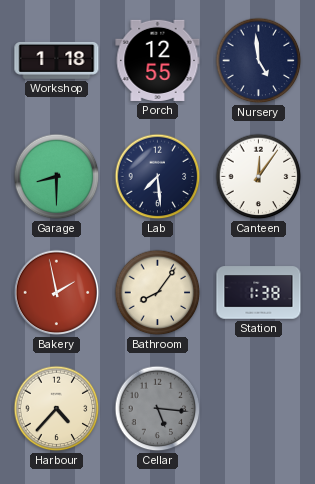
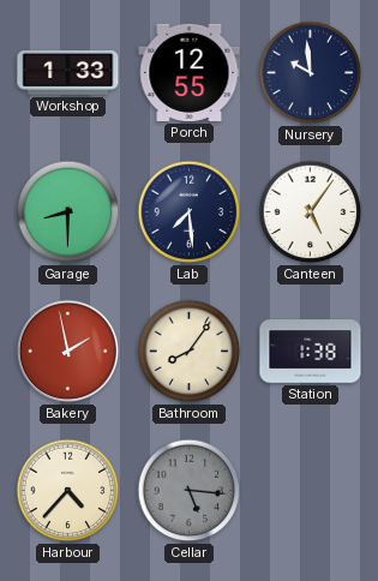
Workshop: 1:18 -> 1:33
Nursery: 4:59 -> 9:59
Canteen: 12:06 -> 5:06
